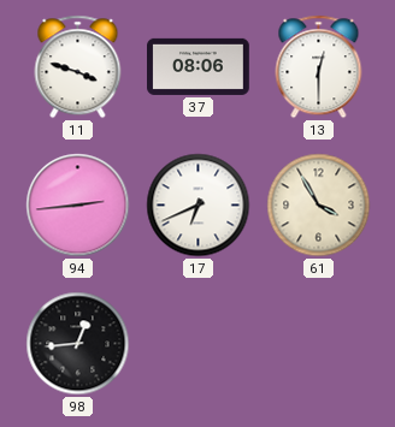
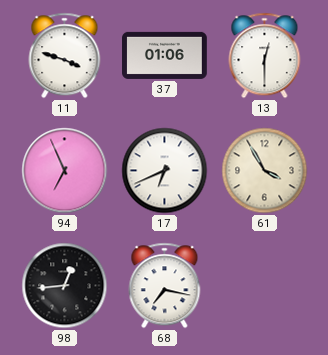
37: 08:06 -> 01:06
94: 2:44 -> 6:56
68: none -> 7:17
